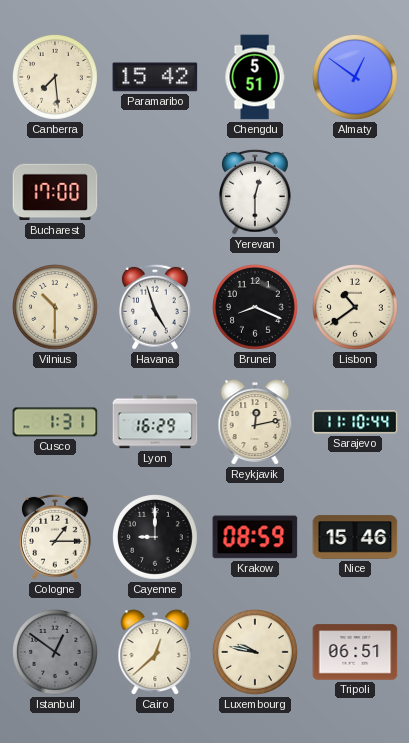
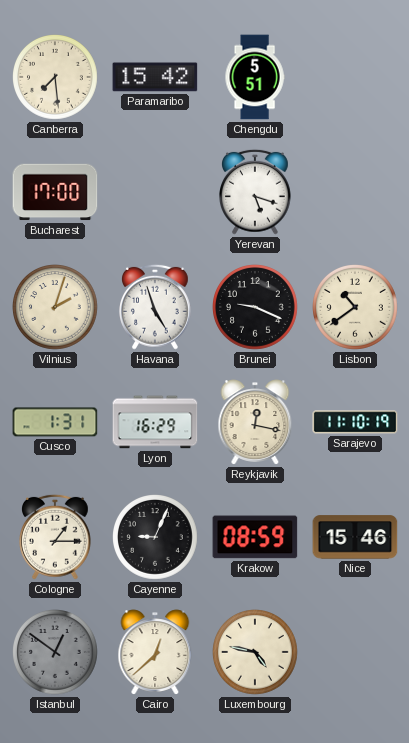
Almaty: 12:51 -> none
Yerevan: 12:30 -> 5:18
Vilnius: 10:30 -> 2:03
Brunei: 8:19 -> 9:19
Reykjavik: 12:13 -> 12:17
Sarajevo: 11:10:44 -> 11:10:19
Cayenne: 9:00 -> 9:04
Luxembourg: 9:47 -> 4:47
Tripoli: 06:51 -> none
